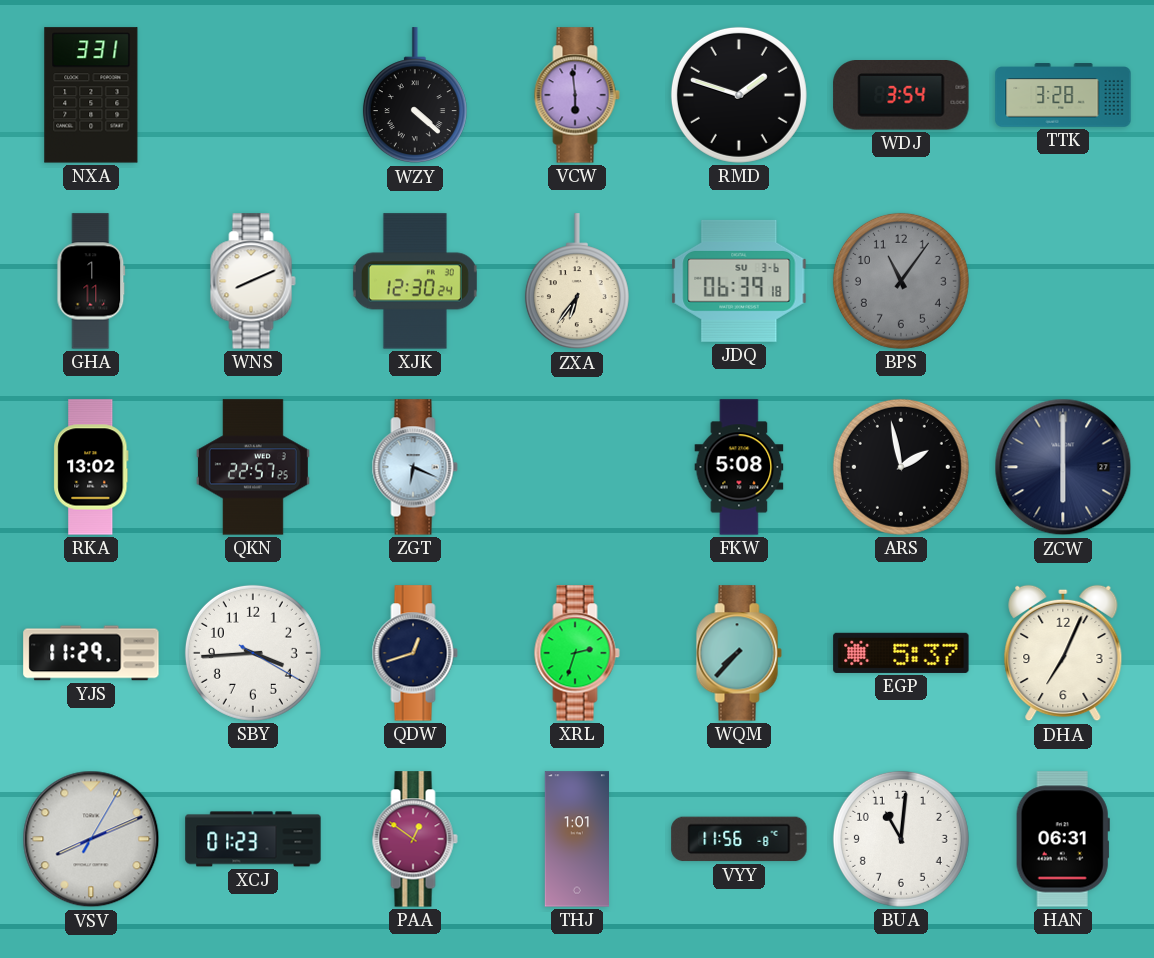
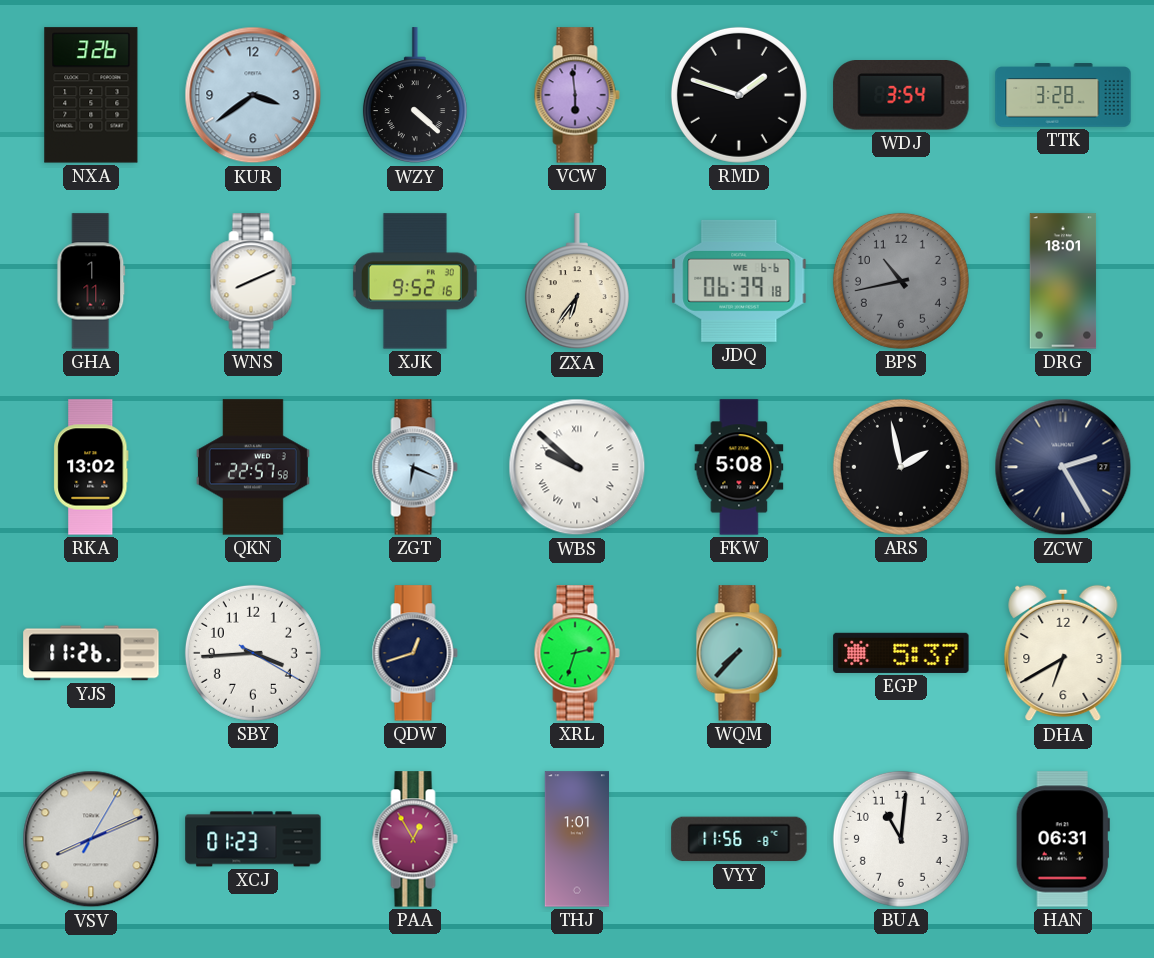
NXA: 3:31 -> 3:26
KUR: none -> 3:39
XJK: 12:30 -> 9:52
JDQ date: SU 3-6 -> WE 6-6
BPS: 11:06 -> 10:43
DRG: none -> 18:01
QKN: 22:57:25 -> 22:57:58
WBS: none -> 9:52
ZCW: 6:00 -> 2:25
YJS: 11:29 -> 11:26
DHA: 7:04 -> 6:40
PAA: 12:51 -> 12:55
